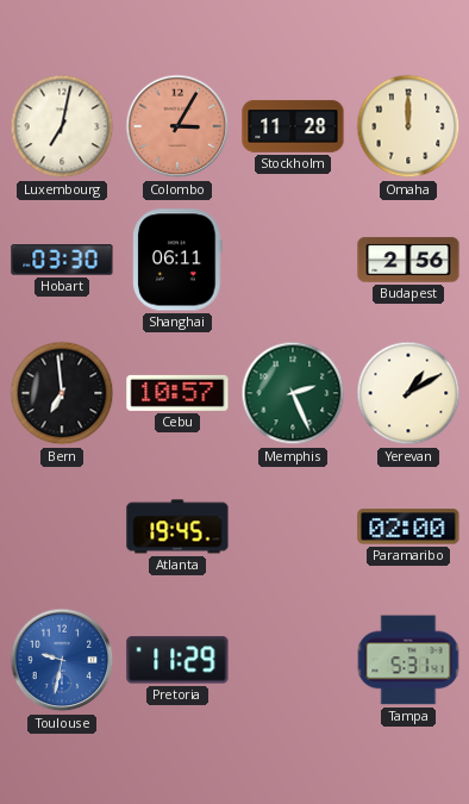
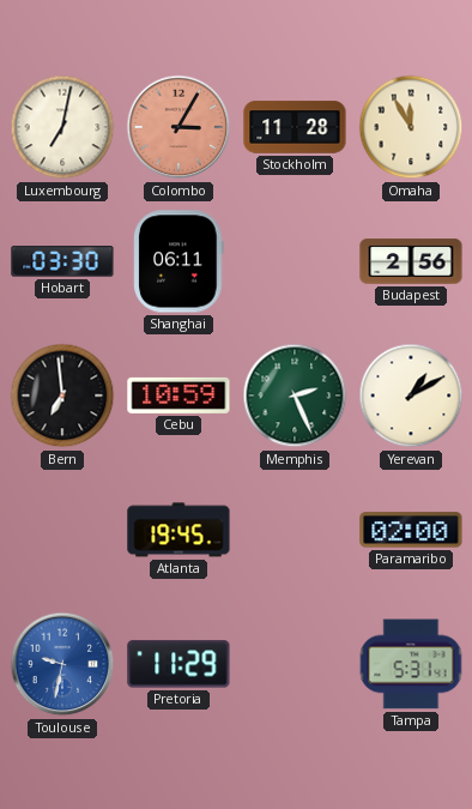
Omaha: 12:00 -> 11:55
Cebu: 10:57 -> 10:59
